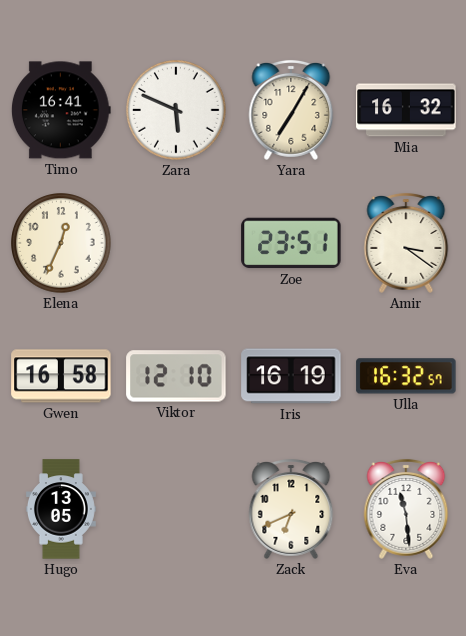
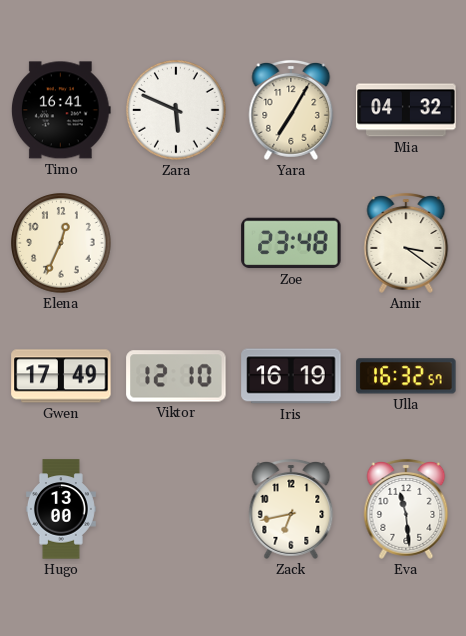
Mia: 16:32 -> 04:32
Zoe: 23:51 -> 23:48
Gwen: 16:58 -> 17:49
Hugo: 13:05 -> 13:00
Zack: 6:41 -> 6:43
